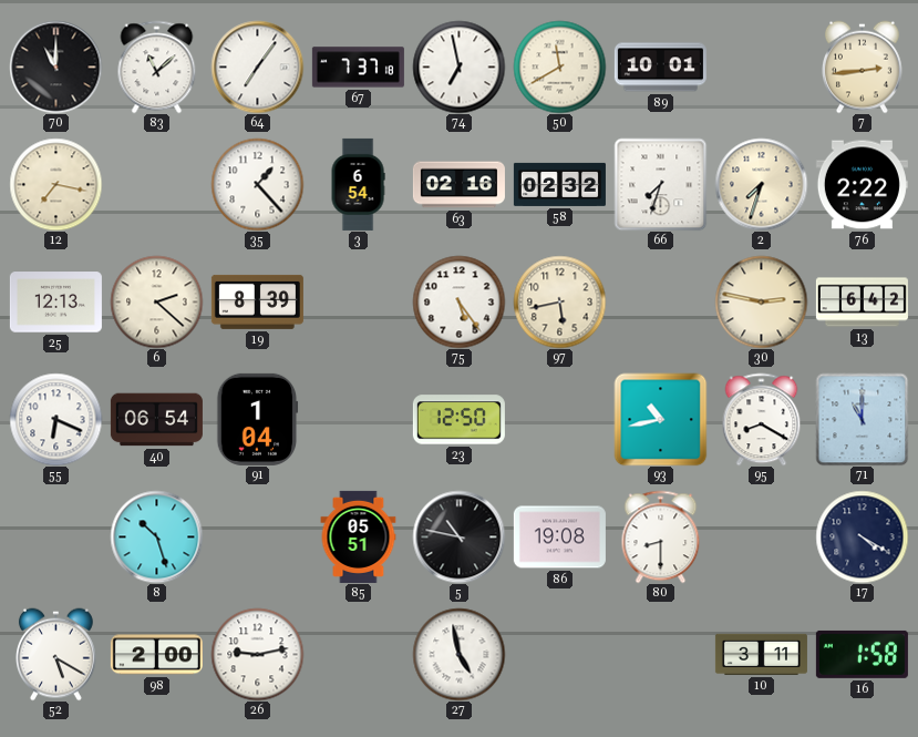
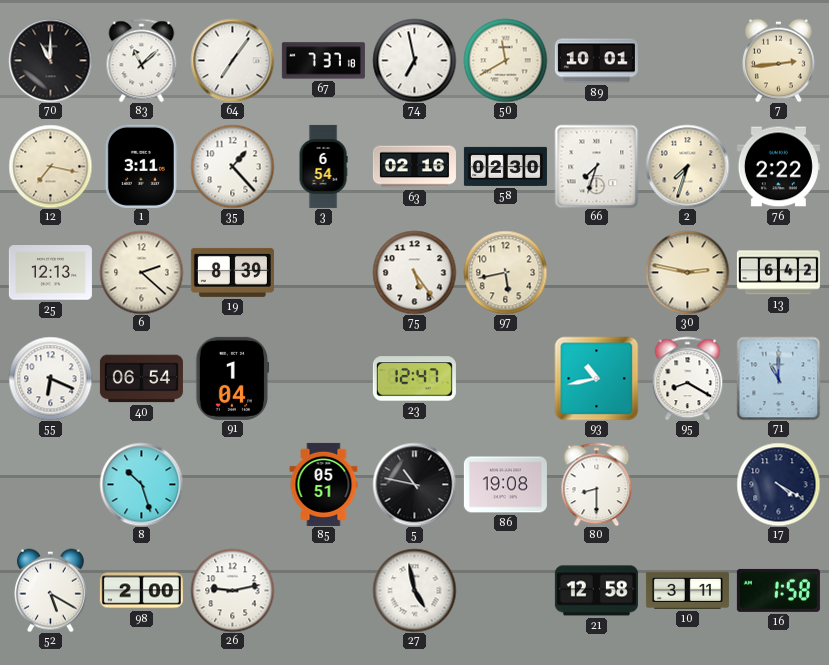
1: none -> 3:11
58: 02:32 -> 02:30
23: 12:50 -> 12:47
21: none -> 12:58
